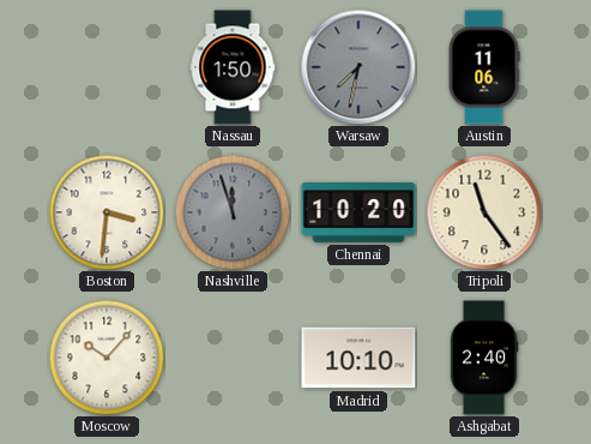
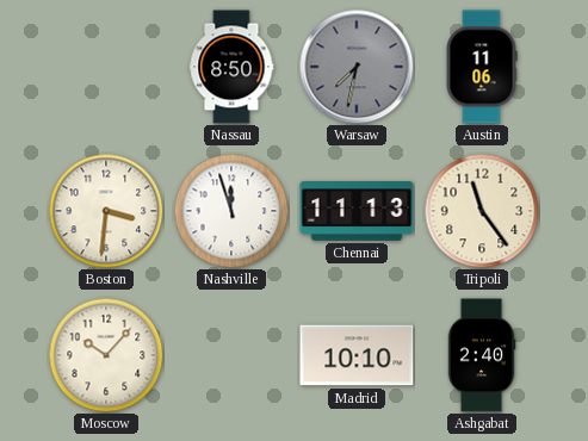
Nassau: 1:50 -> 8:50
Nashville dial: grey -> white
Chennai: 10:20 -> 11:13
